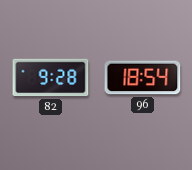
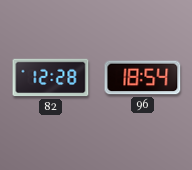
82: 9:28 -> 12:28
